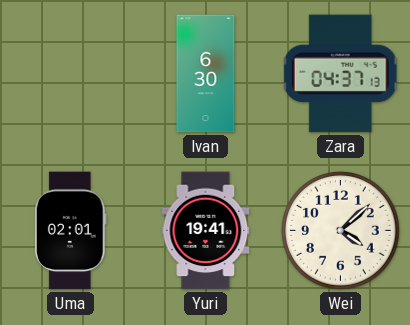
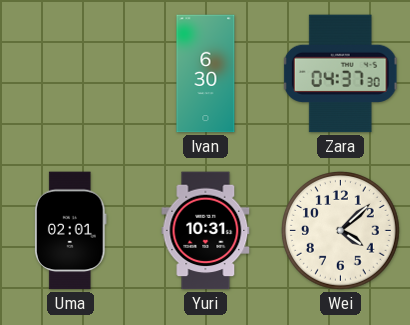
Zara: 04:37:13 -> 04:37:30
Yuri: 19:41 -> 10:31
